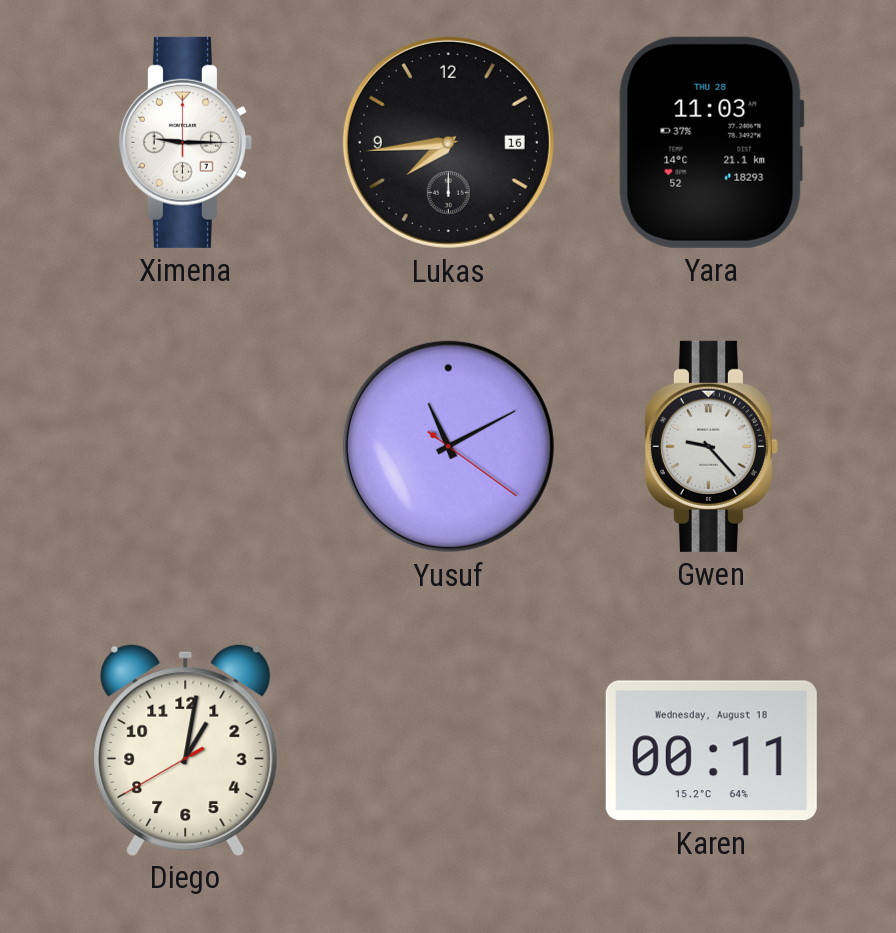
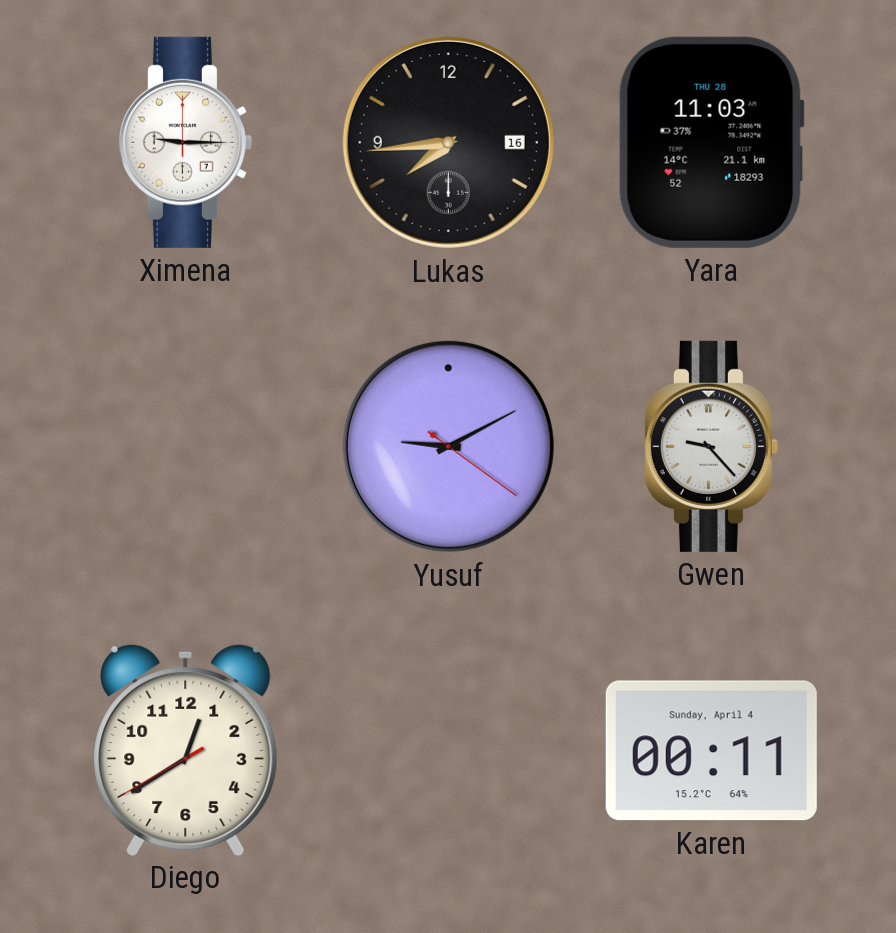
Yusuf: 11:10 -> 9:10
Diego: 1:01 -> 12:39
Karen date: Wednesday, August 18 -> Sunday, April 4
